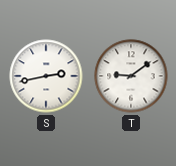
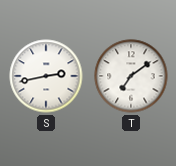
T: 9:09 -> 7:09
